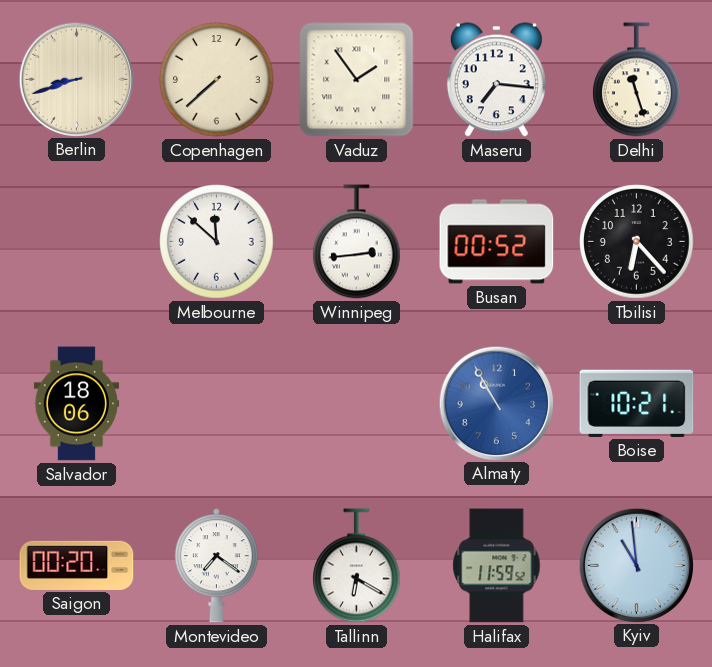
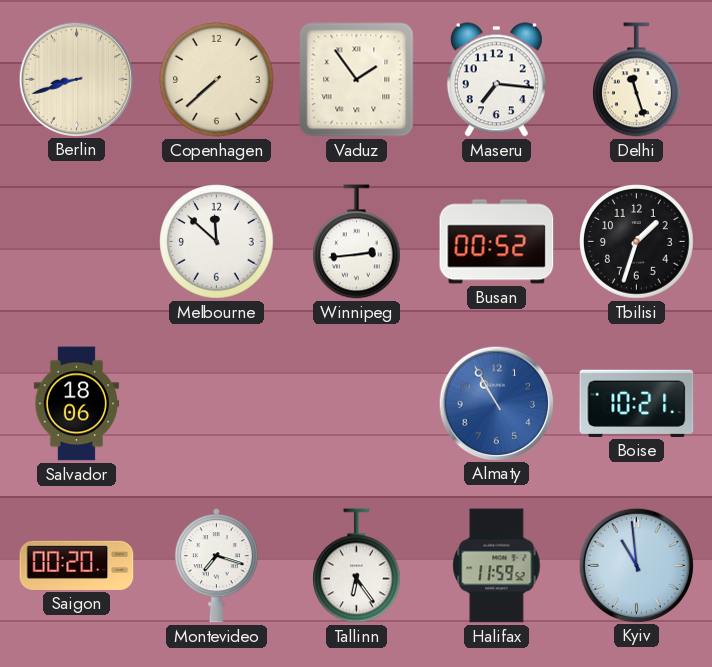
Tbilisi: 6:23 -> 1:33
Montevideo: 7:21 -> 7:18
Tallinn: 6:20 -> 6:24
